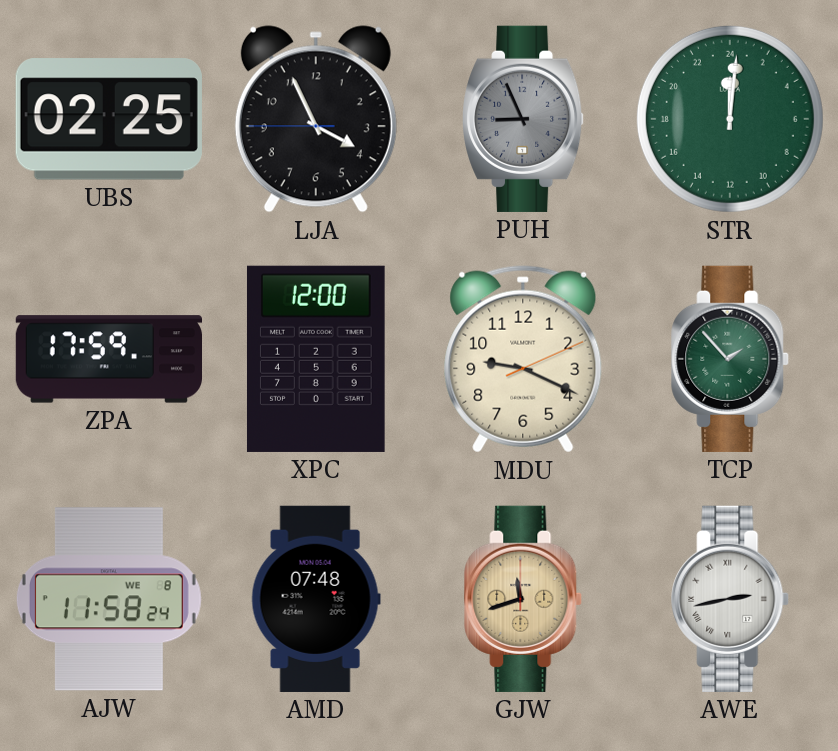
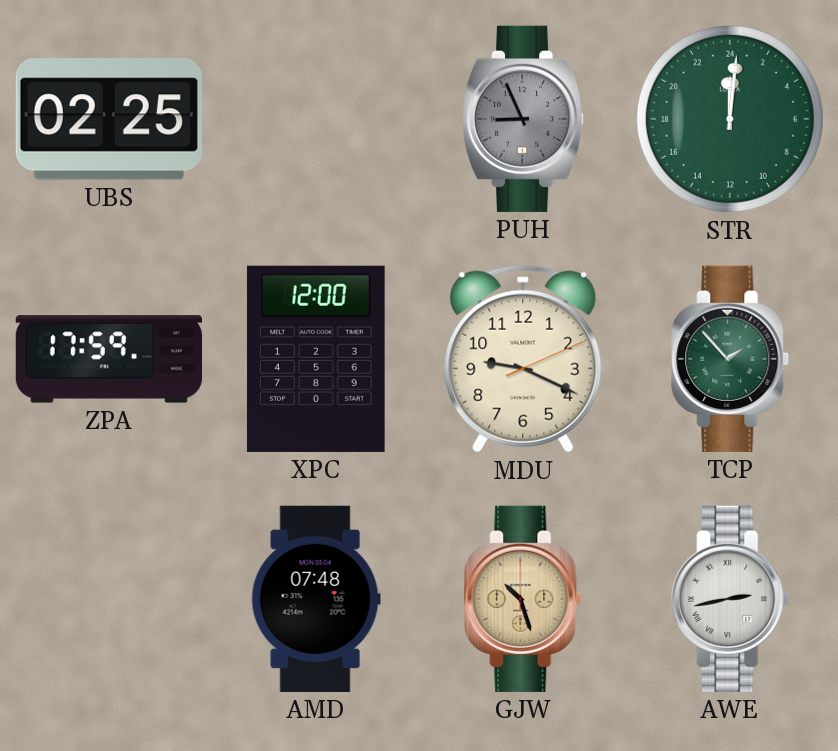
LJA: 3:55 -> none
AJW: 11:58 -> none
GJW: 11:42 -> 10:27
